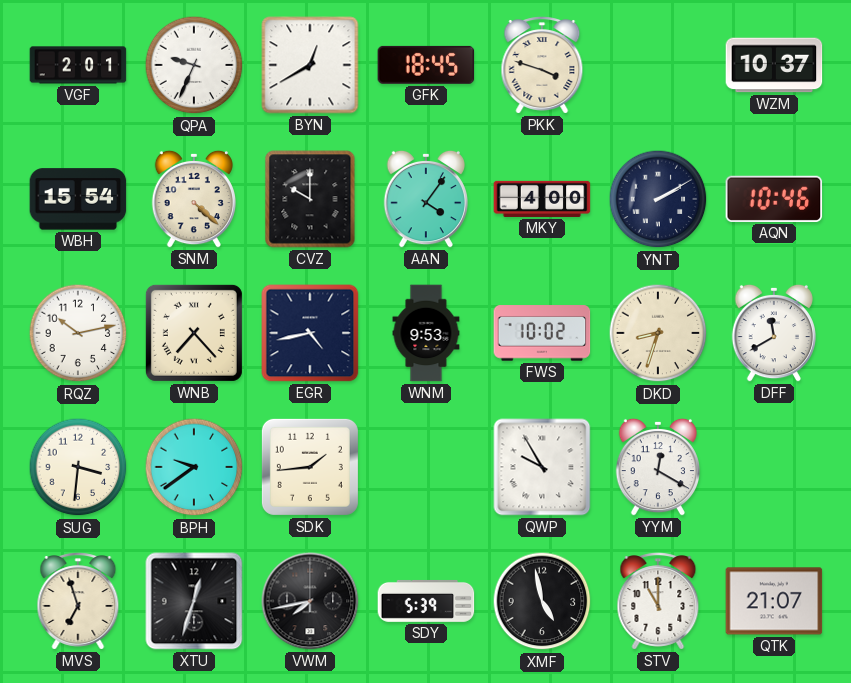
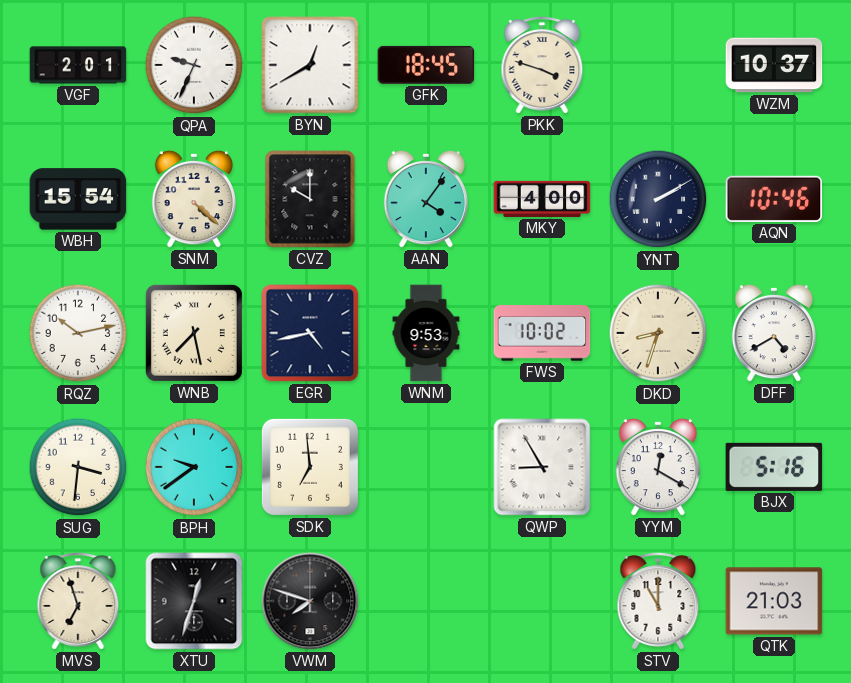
WNB: 7:23 -> 7:28
DFF: 11:40 -> 4:40
SDK: 1:44 -> 6:59
QWP: 9:55 -> 8:55
BJX: none -> 5:16
VWM: 7:43 -> 7:48
SDY: 5:39 -> none
XMF: 4:58 -> none
QTK: 21:07 -> 21:03
